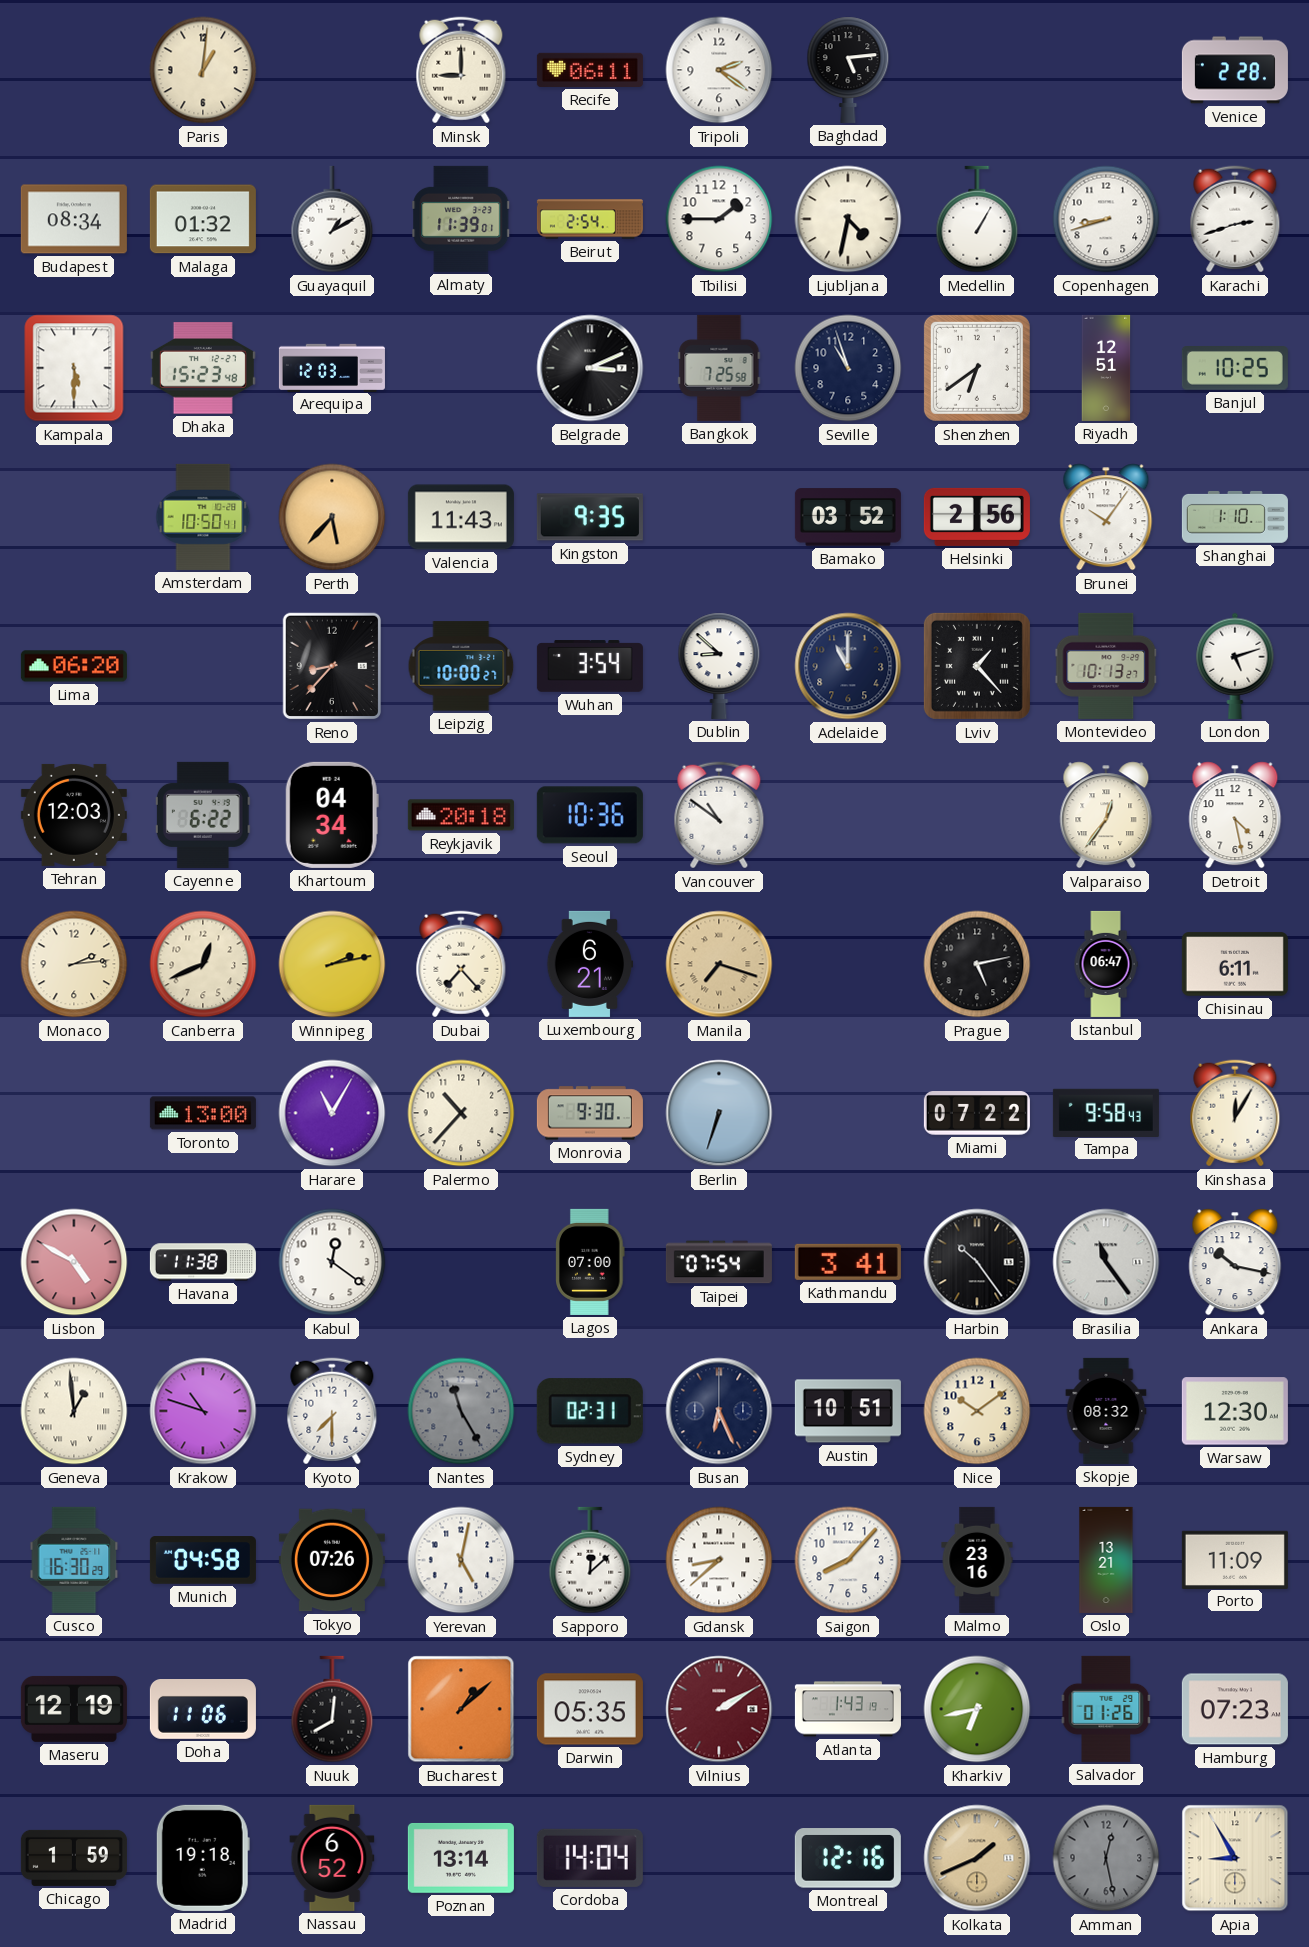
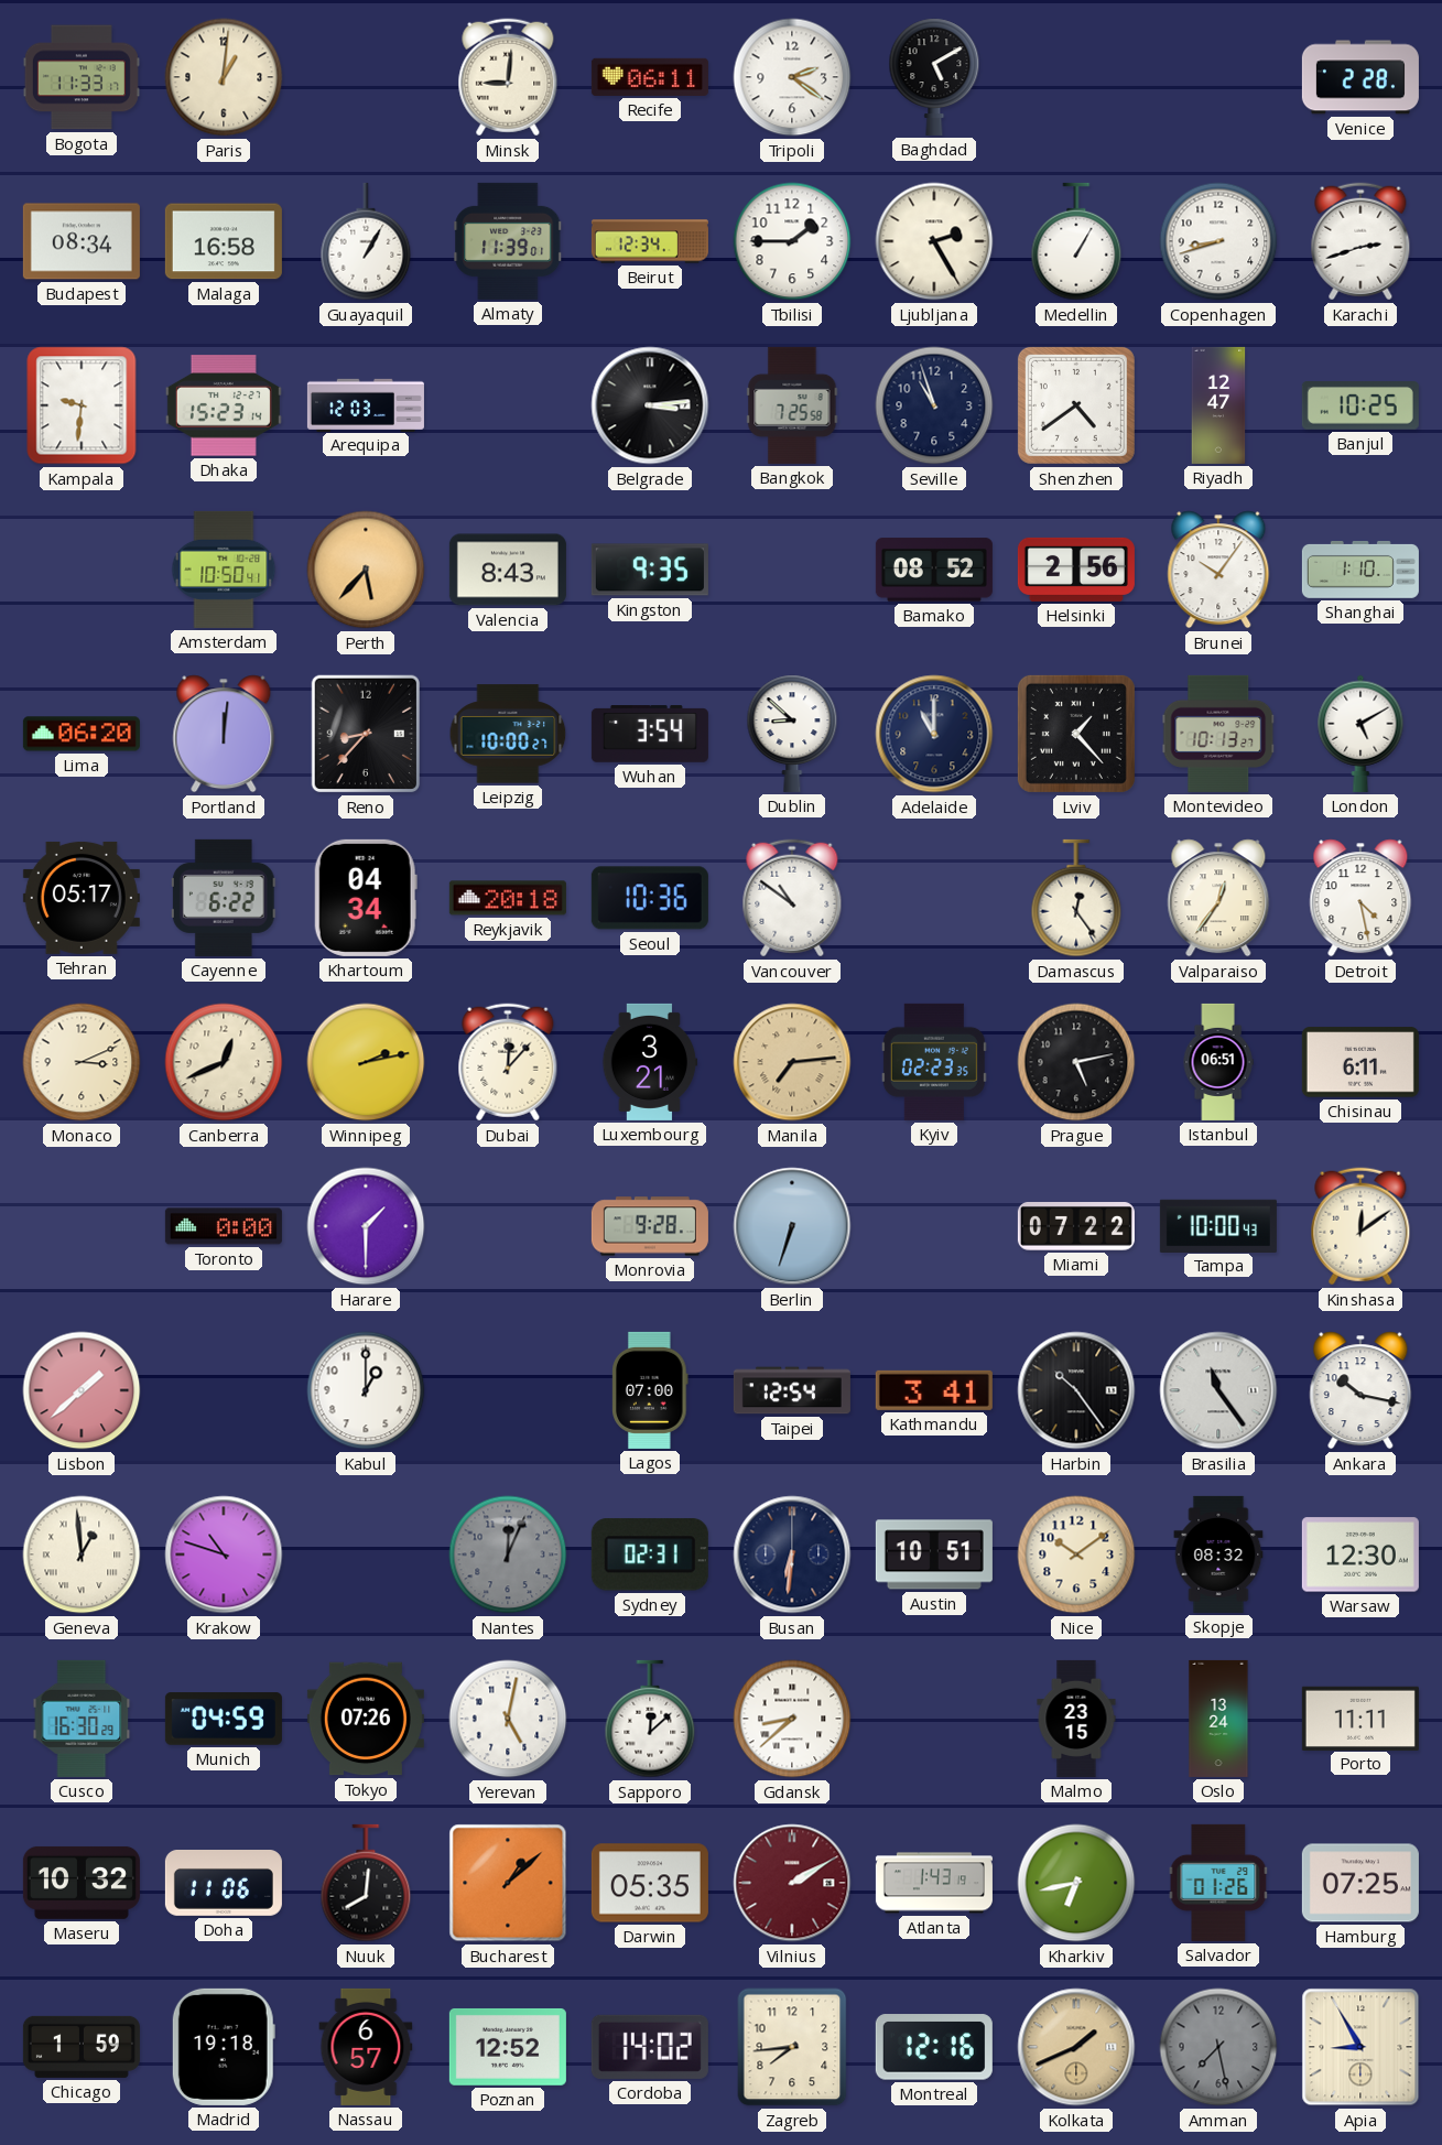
Bogota: none -> 11:33
Minsk: 9:00 -> 9:01
Baghdad: 5:14 -> 5:10
Malaga: 01:32 -> 16:58
Guayaquil: 1:10 -> 1:05
Beirut: 2:54 -> 12:34
Ljubljana: 4:32 -> 2:25
Kampala: 5:30 -> 9:31
Dhaka: 15:23:48 -> 15:23:14
Belgrade: 3:11 -> 3:14
Shenzhen: 6:39 -> 4:39
Riyadh: 12:51 -> 12:47
Valencia: 11:43 -> 8:43
Bamako: 03:52 -> 08:52
Portland: none -> 12:01
London: 5:12 -> 5:10
Tehran: 12:03 -> 05:17
Damascus: none -> 12:24
Monaco: 2:14 -> 3:11
Dubai: 7:23 -> 12:07
Luxembourg: 6:21 -> 3:21
Manila: 7:18 -> 7:14
Kyiv: none -> 02:23
Istanbul: 06:47 -> 06:51
Toronto: 13:00 -> 0:00
Harare: 11:05 -> 1:30
Palermo: 10:37 -> none
Monrovia: 9:30 -> 9:28
Tampa: 9:58 -> 10:00
Kinshasa: 12:05 -> 12:09
Lisbon: 4:50 -> 1:38
Havana: 11:38 -> none
Kabul: 12:21 -> 1:00
Taipei: 07:54 -> 12:54
Kyoto: 7:30 -> none
Nantes: 11:25 -> 12:04
Busan: 6:26 -> 6:31
Munich: 04:58 -> 04:59
Saigon: 8:07 -> none
Malmo: 23:16 -> 23:15
Oslo: 13:21 -> 13:24
Porto: 11:09 -> 11:11
Maseru: 12:19 -> 10:32
Hamburg: 07:23 -> 07:25
Nassau: 6:52 -> 6:57
Poznan: 13:14 -> 12:52
Cordoba: 14:04 -> 14:02
Zagreb: none -> 7:44
Amman: 12:28 -> 7:28
